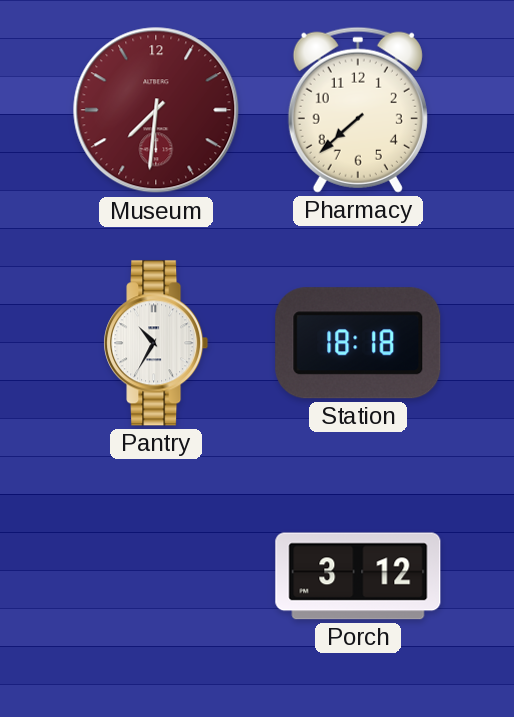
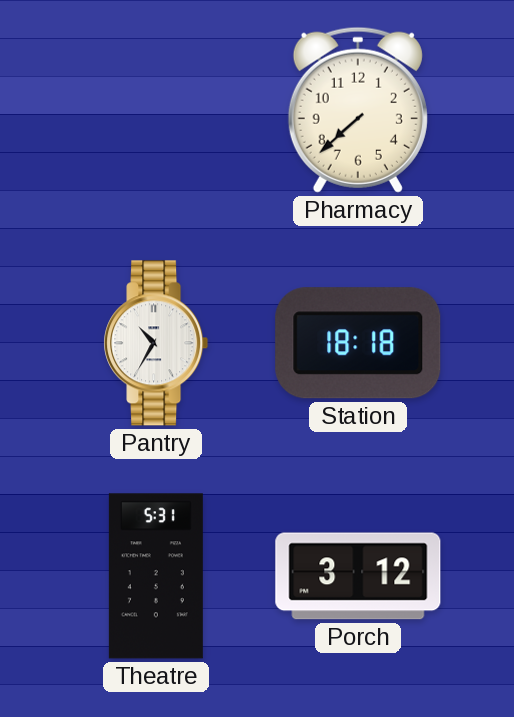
Museum: 7:31 -> none
Theatre: none -> 5:31
